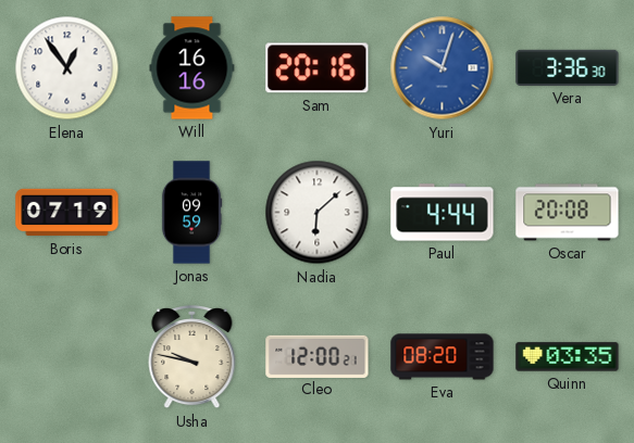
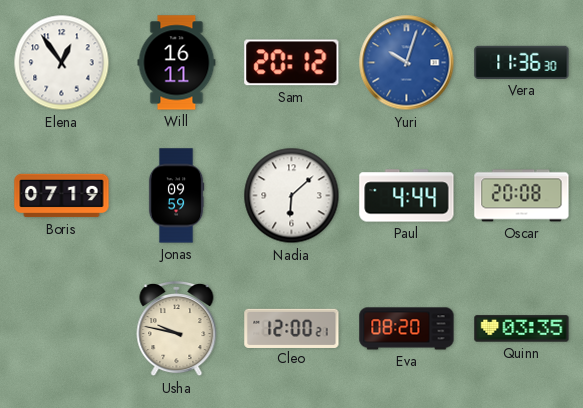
Will: 16:16 -> 16:11
Sam: 20:16 -> 20:12
Vera: 3:36 -> 11:36
